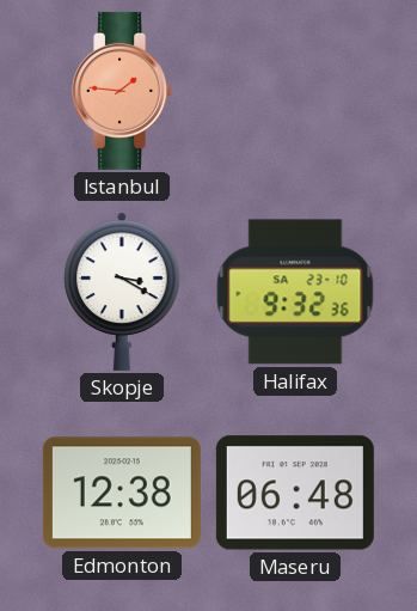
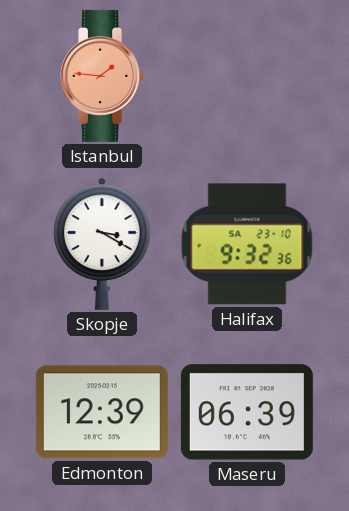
Edmonton: 12:38 -> 12:39
Maseru: 06:48 -> 06:39
